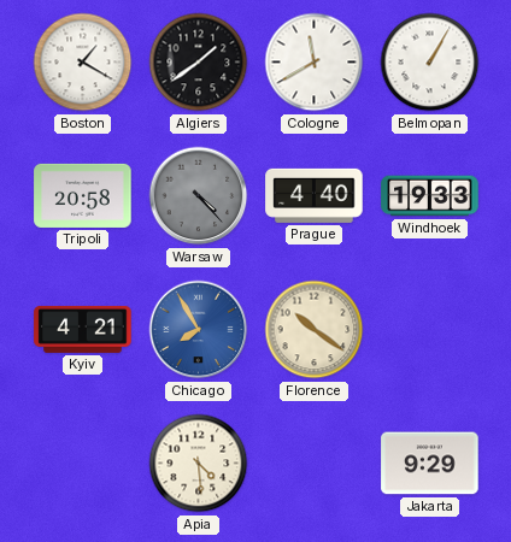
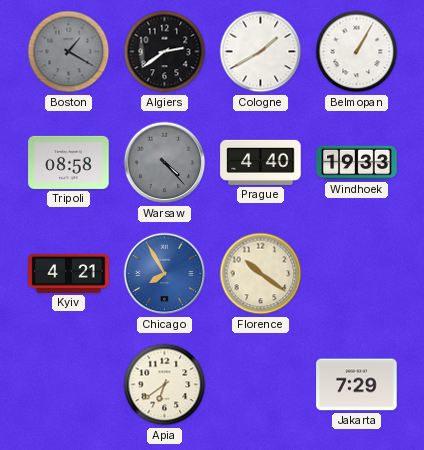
Boston dial: white -> grey
Algiers: 1:39 -> 2:39
Cologne: 11:40 -> 1:40
Tripoli: 20:58 -> 08:58
Apia: 4:29 -> 6:39
Jakarta: 9:29 -> 7:29
